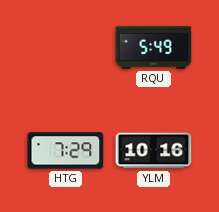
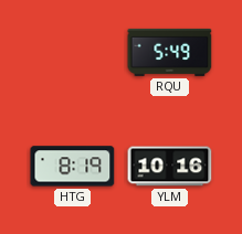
HTG: 7:29 -> 8:19
